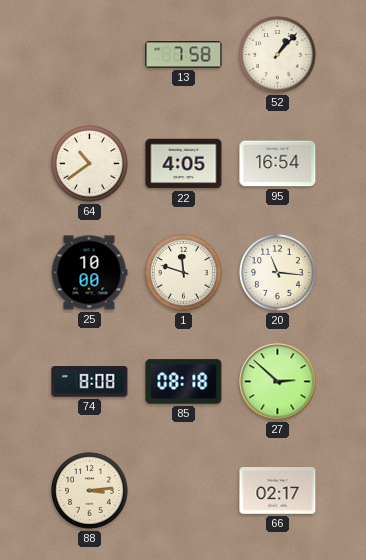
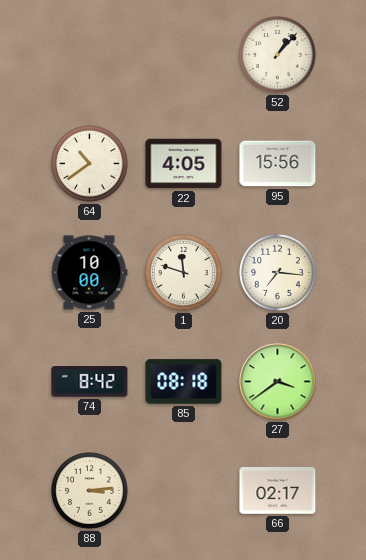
13: 7:58 -> none
95: 16:54 -> 15:56
20: 11:16 -> 7:16
74: 8:08 -> 8:42
27: 2:52 -> 3:39
